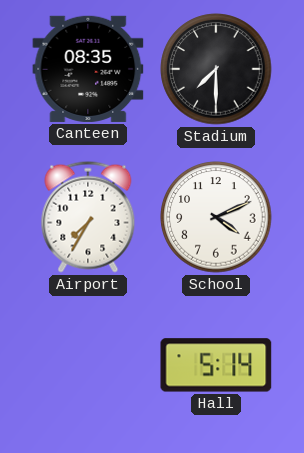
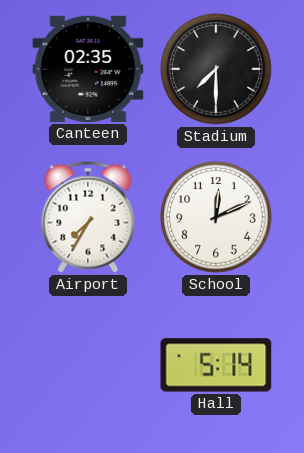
Canteen: 08:35 -> 02:35
School: 4:11 -> 12:11
